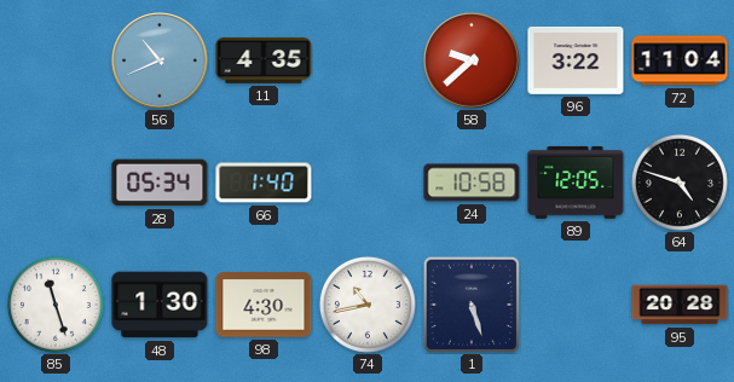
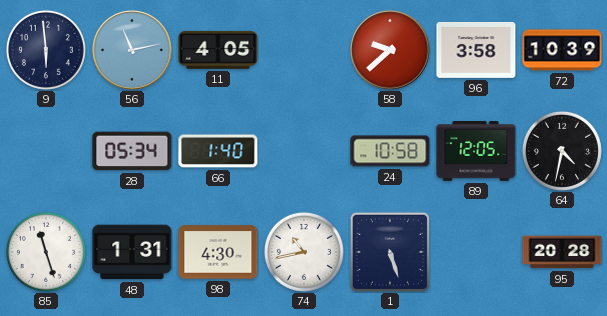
9: none -> 5:59
56: 10:41 -> 11:13
11: 4:35 -> 4:05
96: 3:22 -> 3:58
72: 11:04 -> 10:39
64: 4:48 -> 4:32
48: 1:30 -> 1:31
